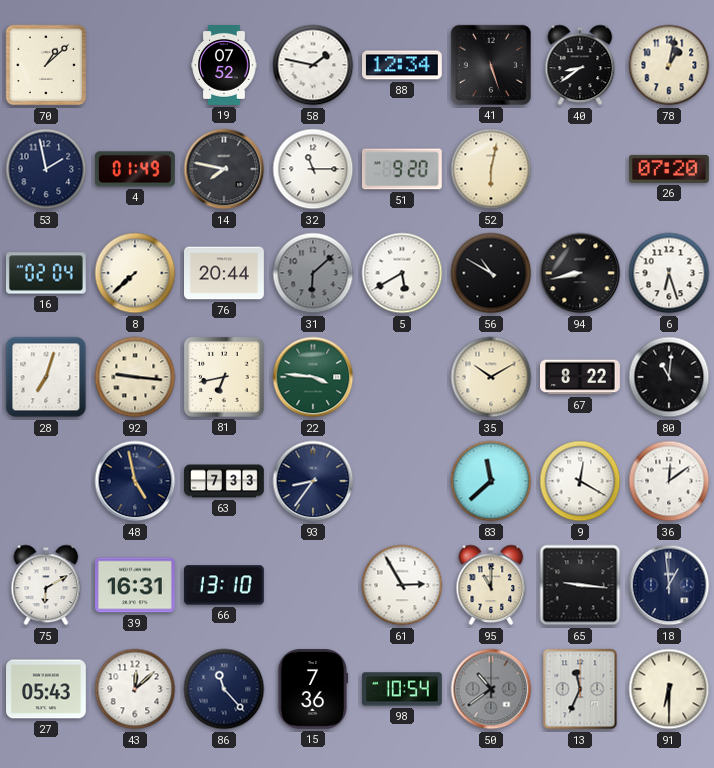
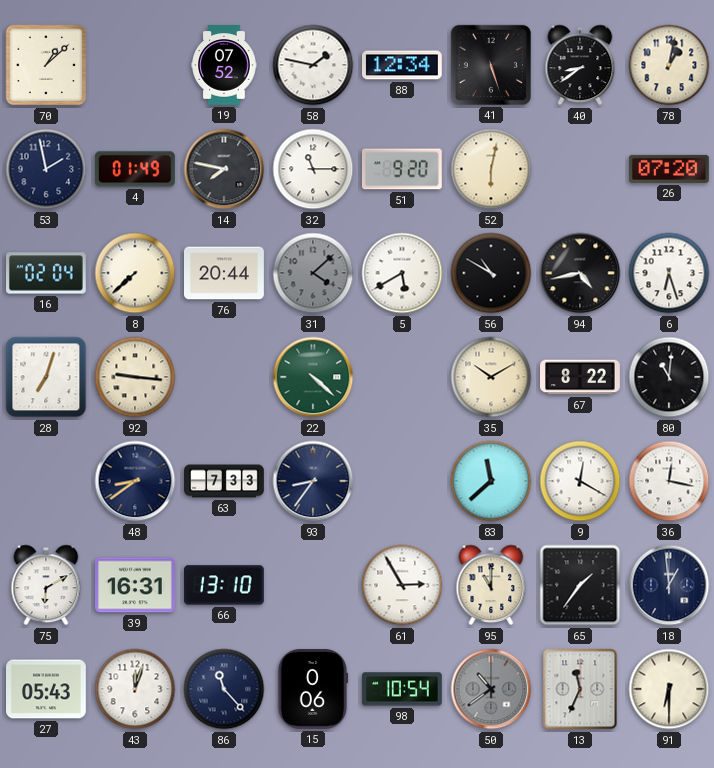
31: 6:08 -> 4:08
94: 8:43 -> 4:43
81: 6:43 -> none
22: 3:46 -> 4:22
48: 4:58 -> 8:39
36: 12:09 -> 12:17
65: 9:16 -> 1:36
43: 12:08 -> 12:03
15: 7:36 -> 0:06
